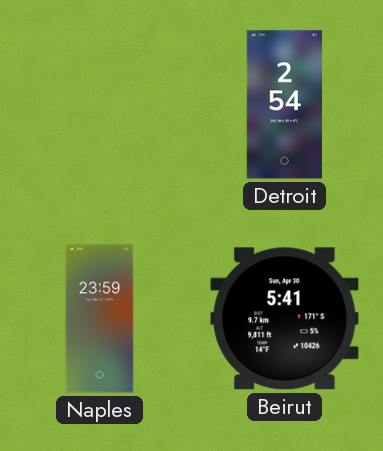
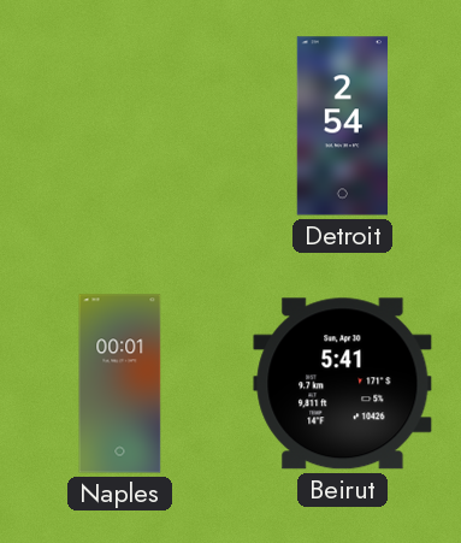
Naples: 23:59 -> 00:01
